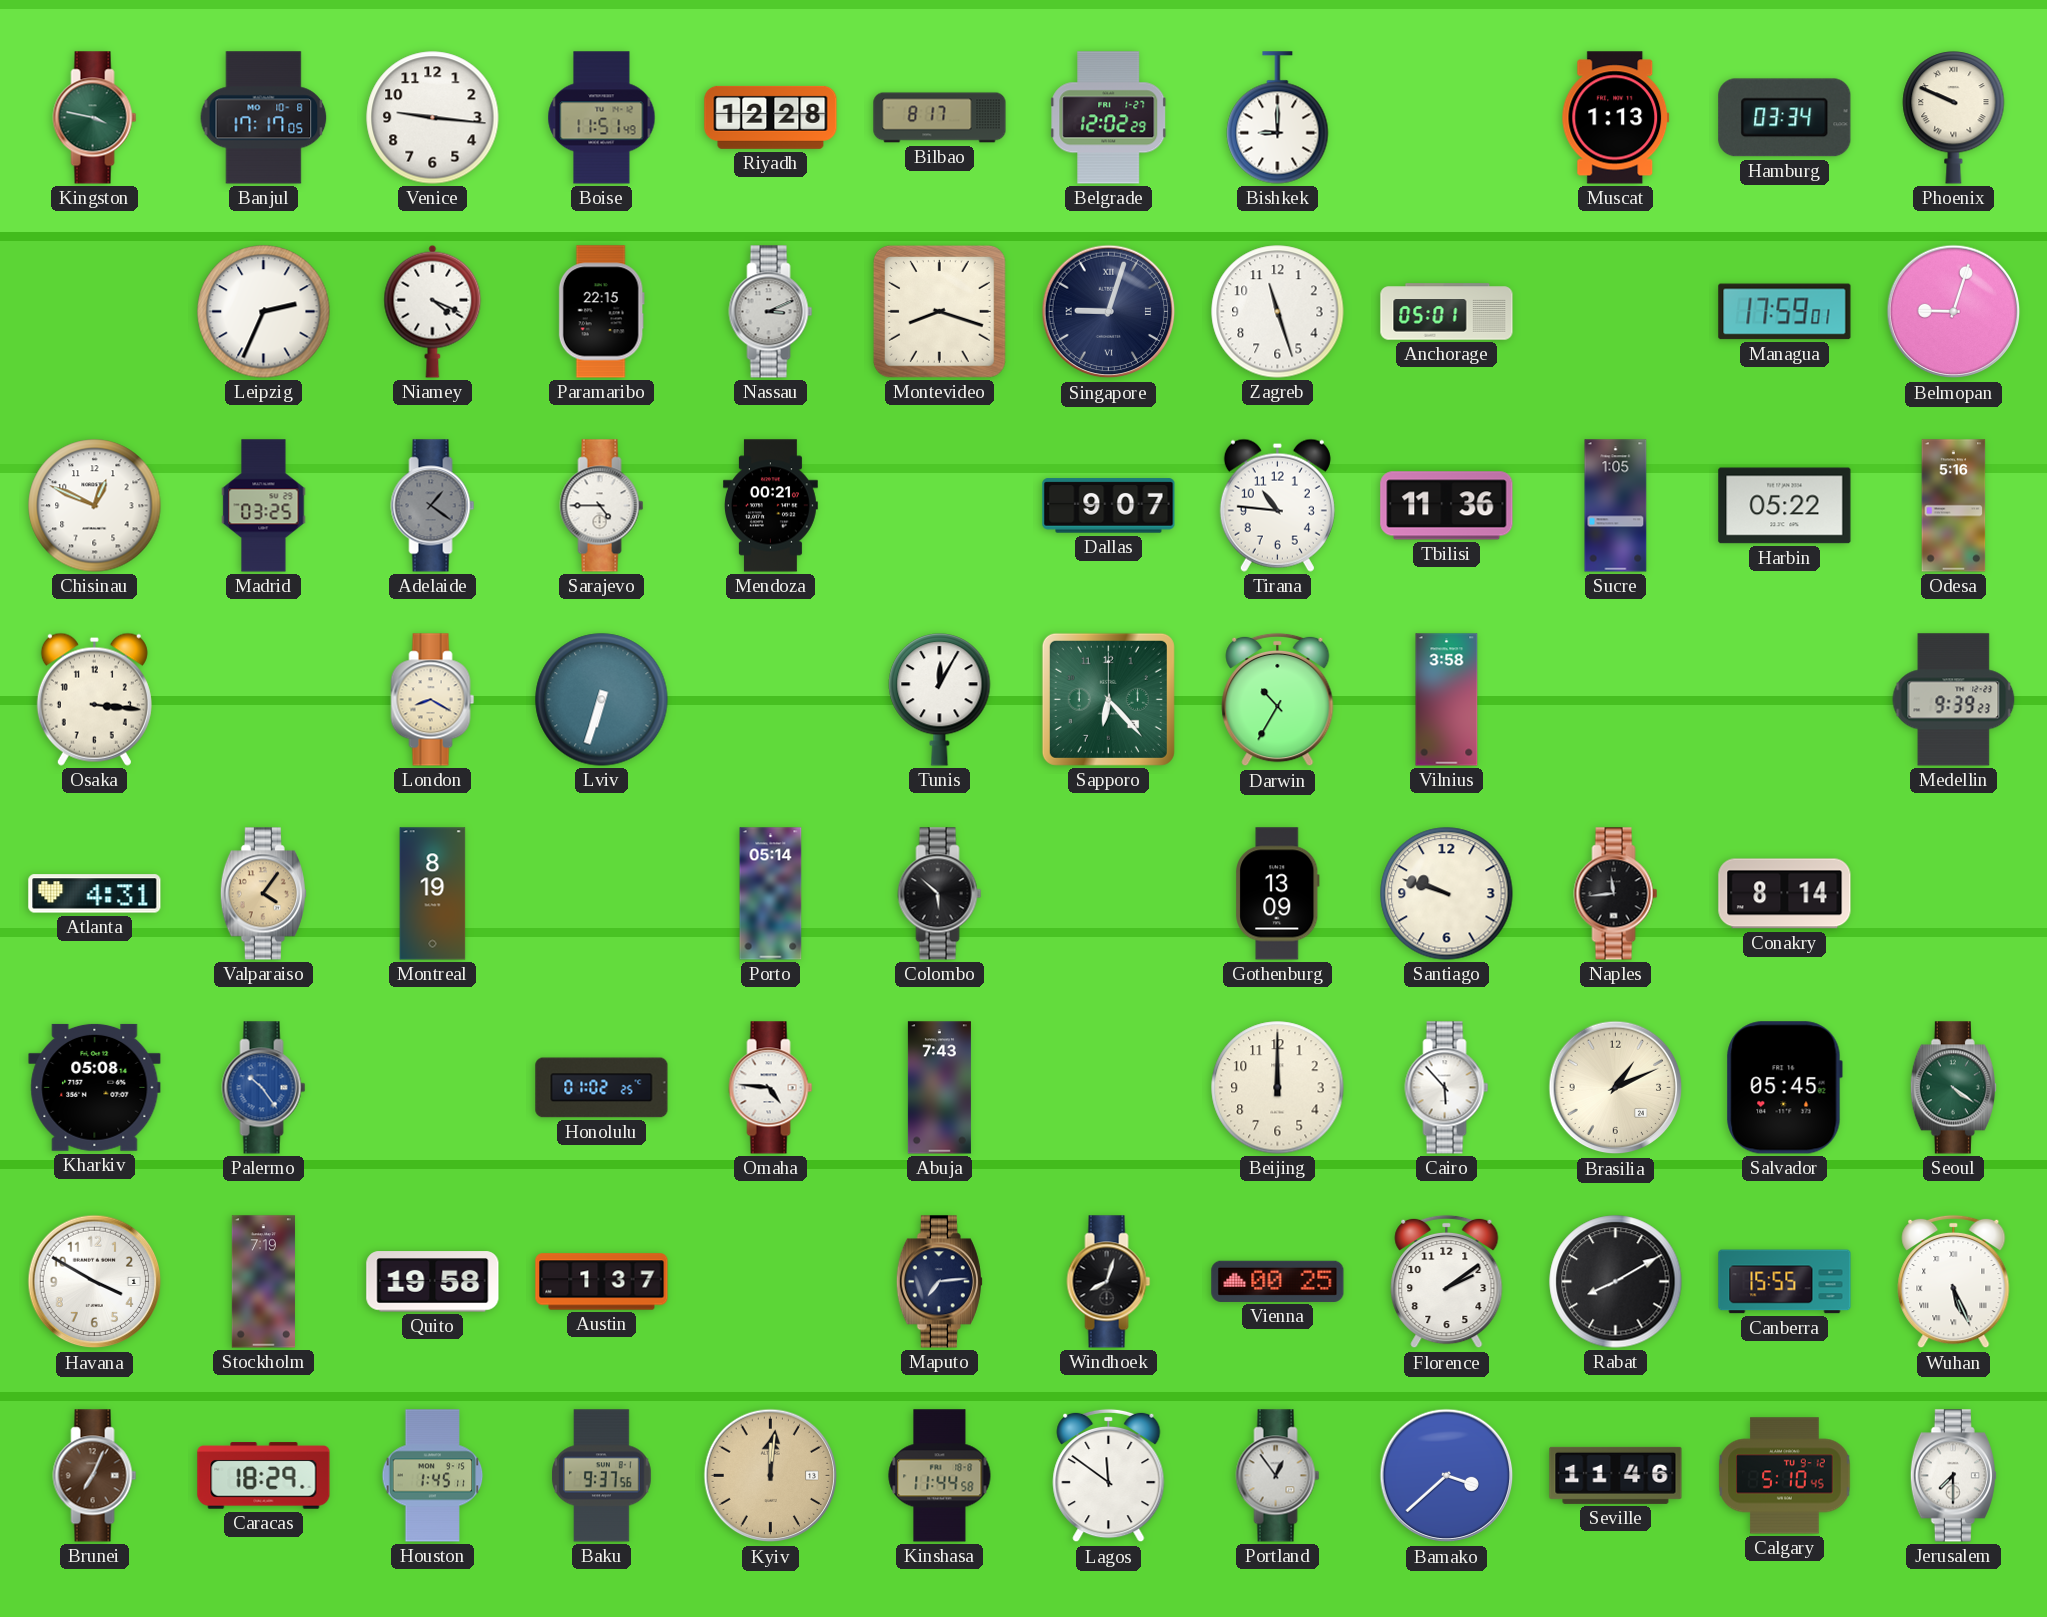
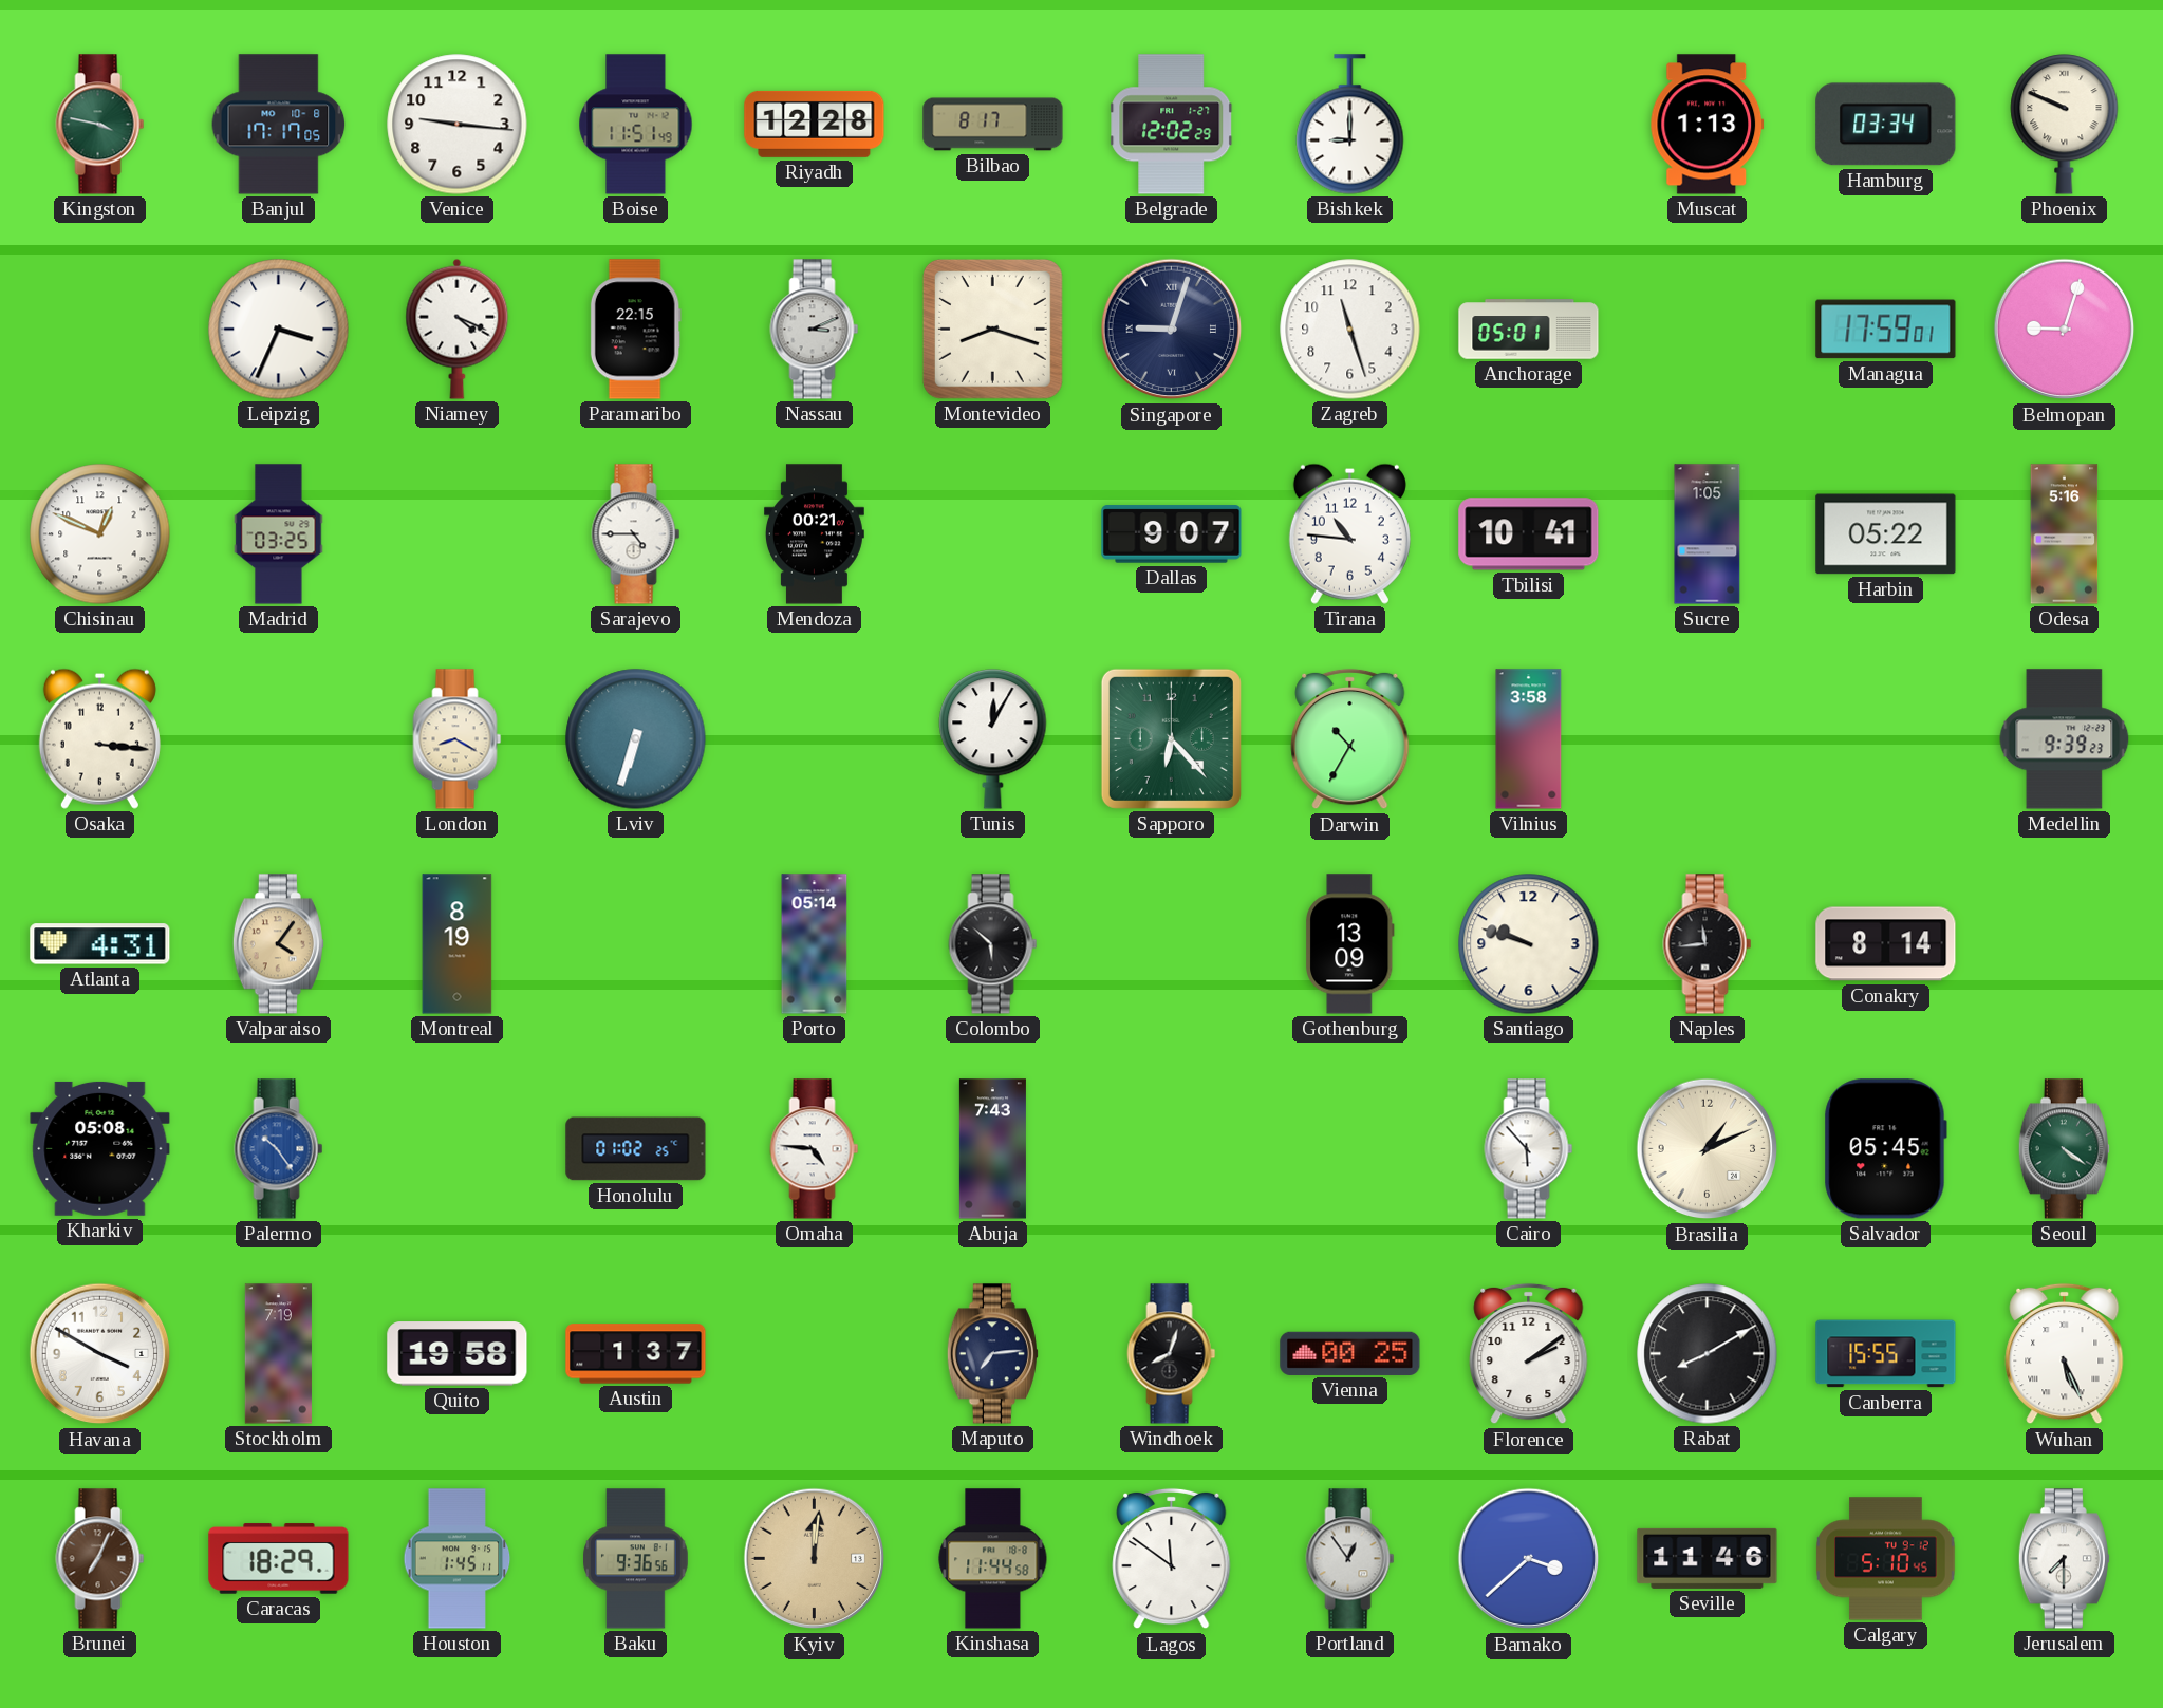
Leipzig: 2:34 -> 3:34
Adelaide: 1:21 -> none
Tbilisi: 11:36 -> 10:41
Beijing: 12:00 -> none
Baku: 9:37 -> 9:36
